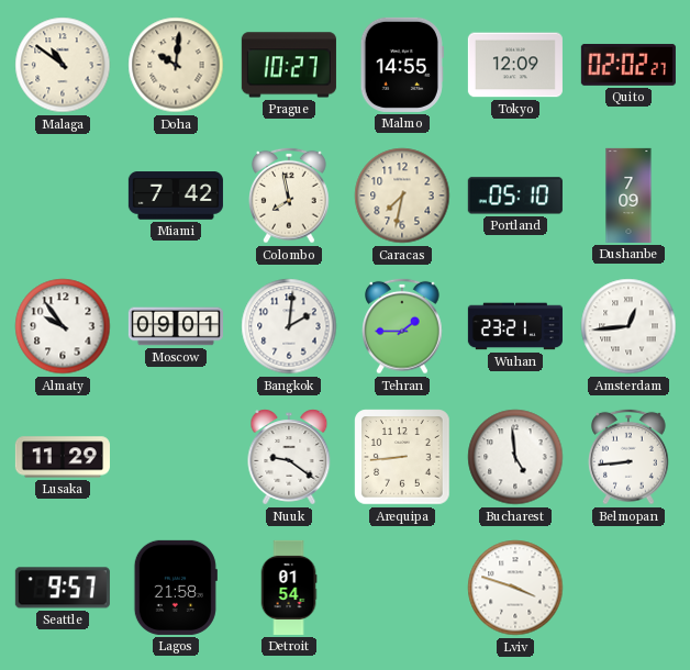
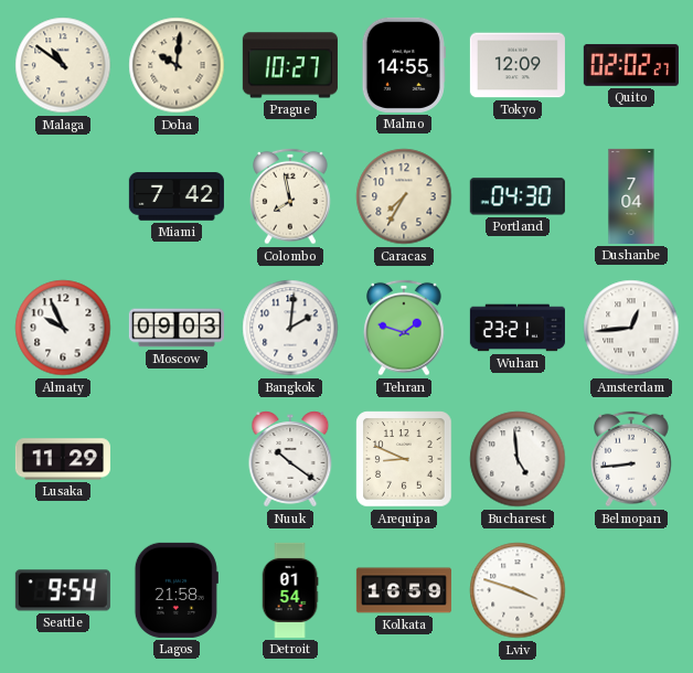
Caracas: 7:32 -> 7:35
Portland: 05:10 -> 04:30
Dushanbe: 7:09 -> 7:04
Almaty: 9:54 -> 9:56
Moscow: 09:01 -> 09:03
Tehran: 1:45 -> 1:48
Nuuk: 9:21 -> 10:21
Arequipa: 8:44 -> 8:49
Seattle: 9:57 -> 9:54
Kolkata: none -> 16:59
